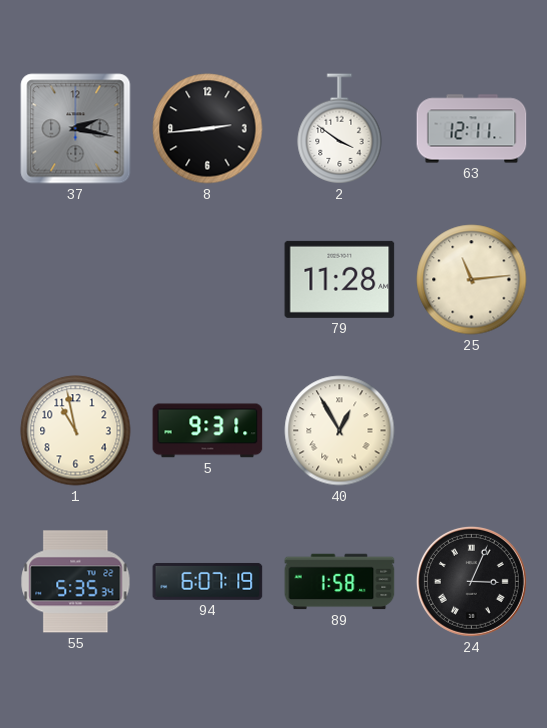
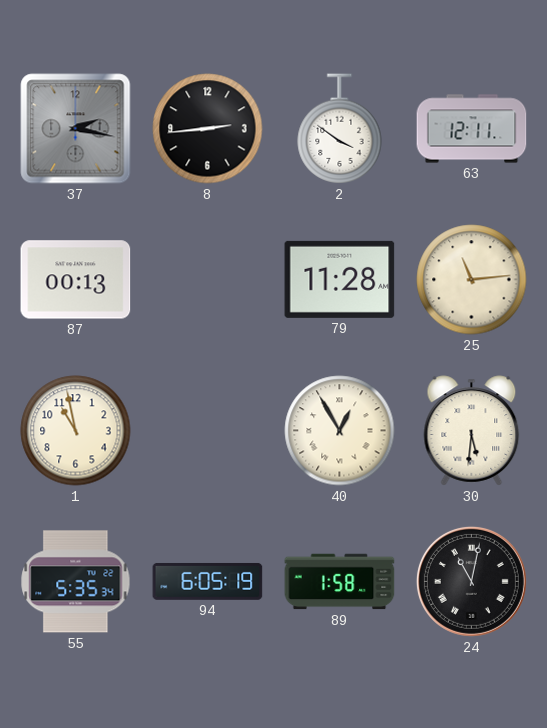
87: none -> 00:13
5: 9:31 -> none
30: none -> 5:31
94: 6:07 -> 6:05
24: 3:04 -> 11:02
